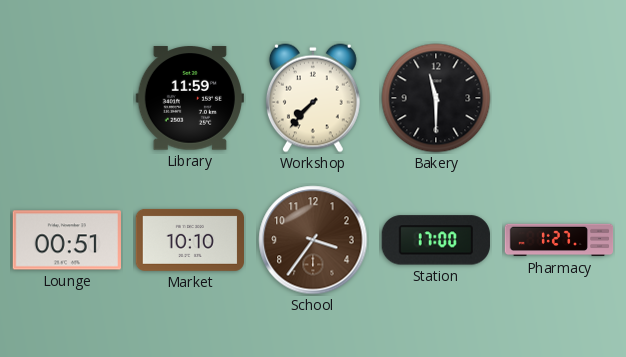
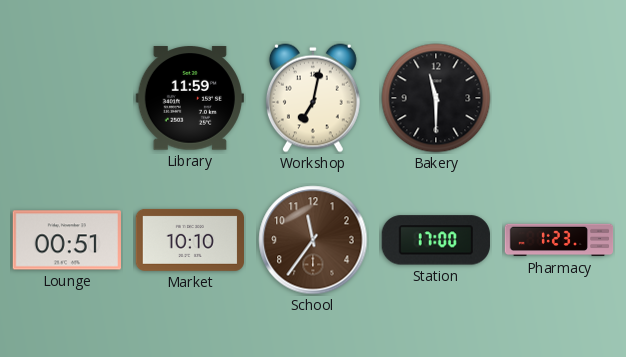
Workshop: 7:37 -> 7:02
School: 3:36 -> 11:36
Pharmacy: 1:27 -> 1:23
